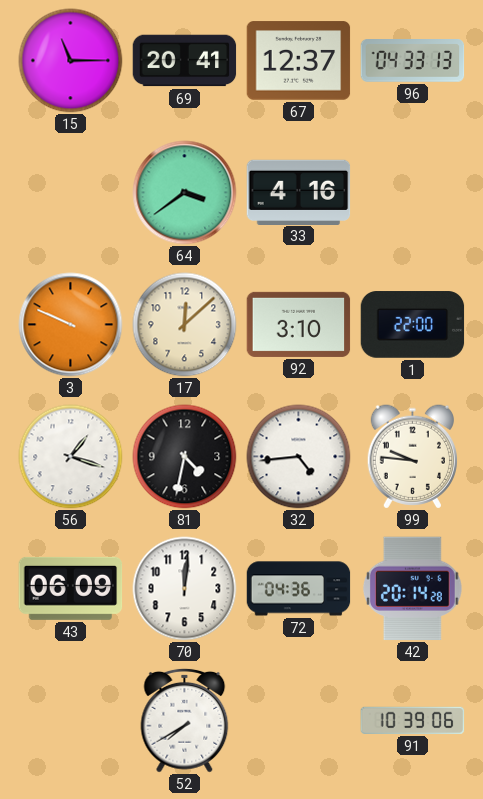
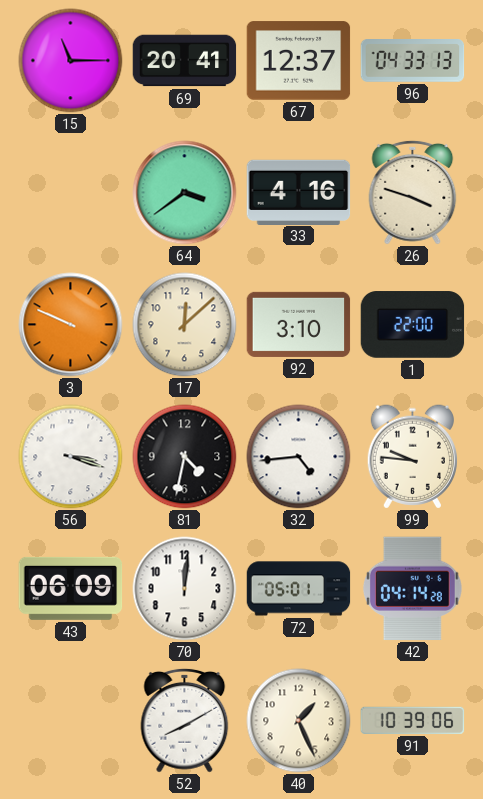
26: none -> 3:48
56: 1:18 -> 3:18
72: 04:36 -> 05:01
42: 20:14 -> 04:14
52: 7:40 -> 8:10
40: none -> 1:26
